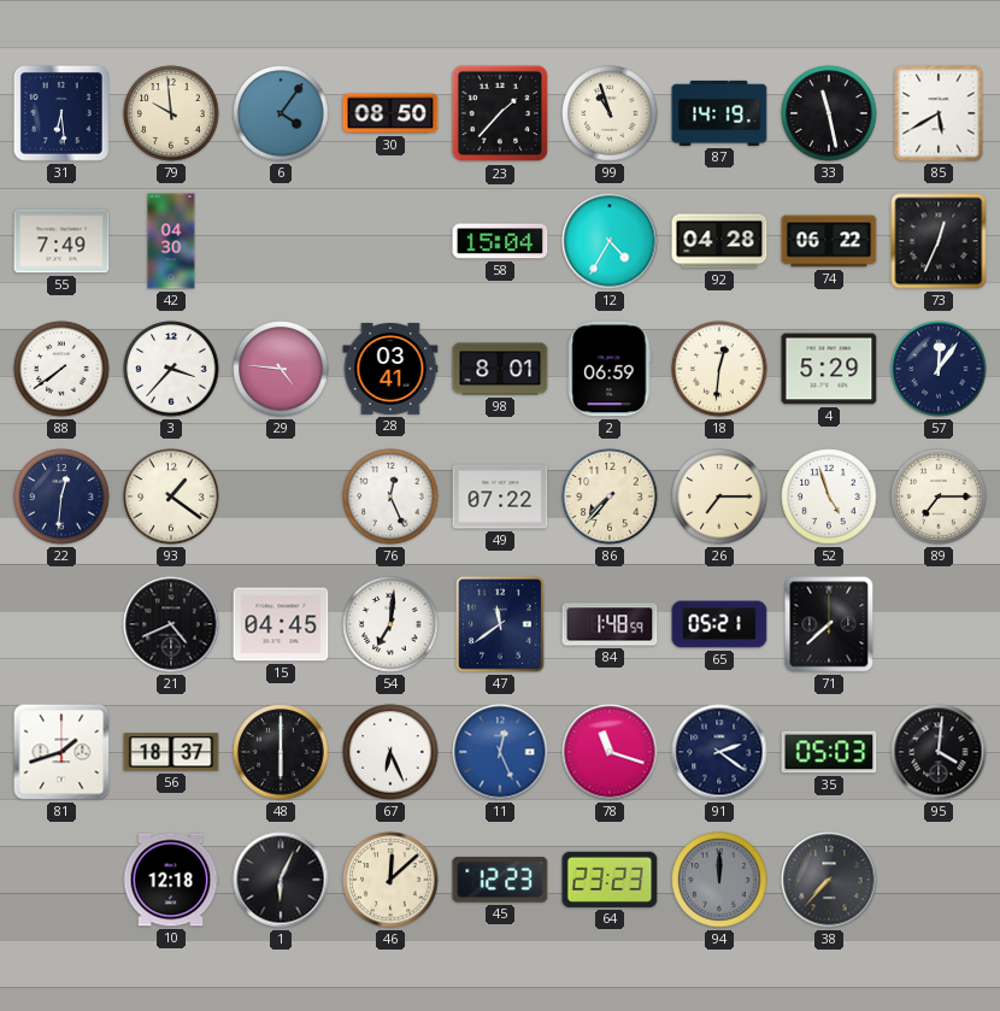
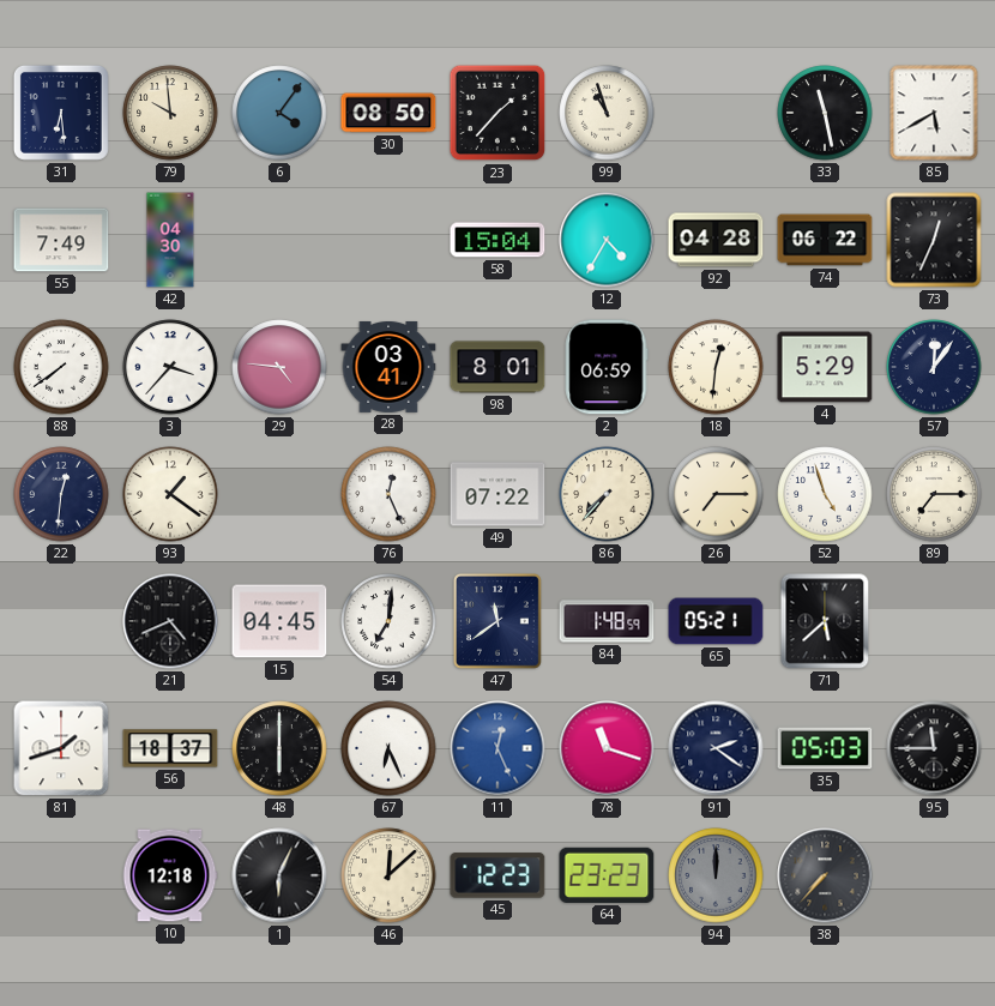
87: 14:19 -> none
71: 7:38 -> 5:38
95: 4:01 -> 11:45
